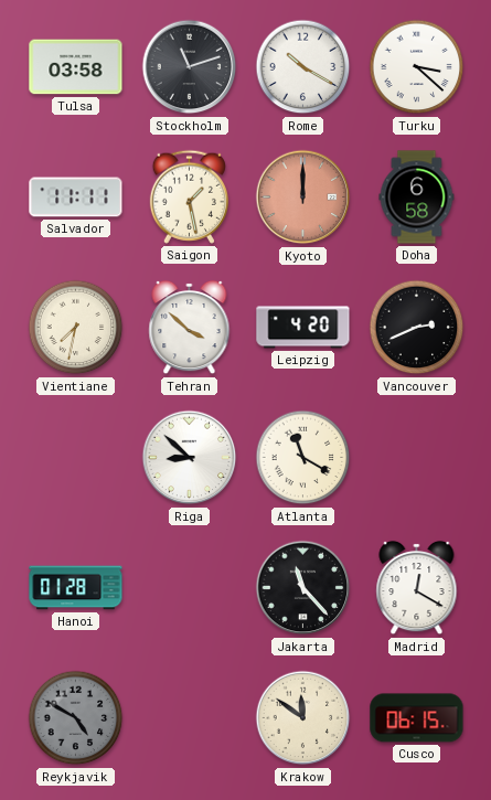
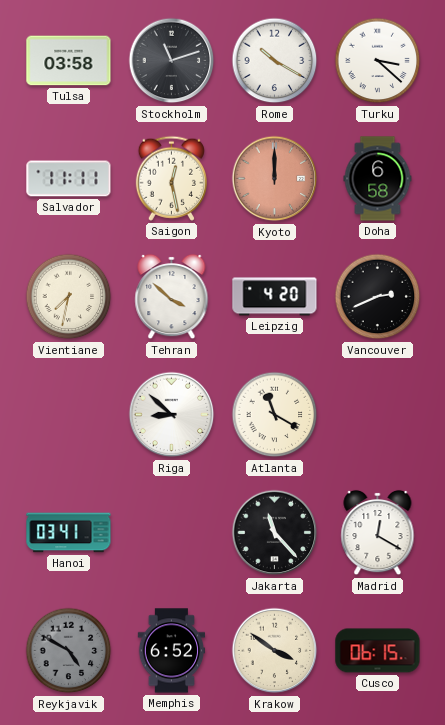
Saigon: 1:28 -> 12:28
Hanoi: 01:28 -> 03:41
Memphis: none -> 6:52
Krakow: 11:51 -> 3:51
